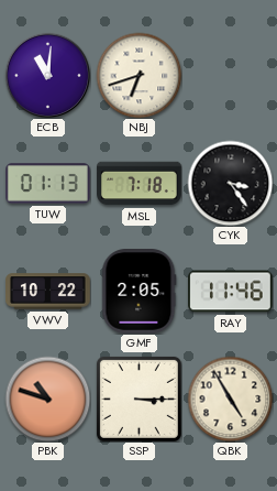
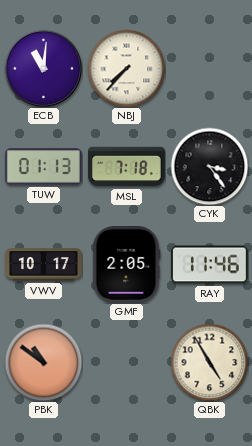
NBJ: 6:42 -> 7:37
VWV: 10:22 -> 10:17
PBK: 10:48 -> 10:51
SSP: 3:15 -> none
